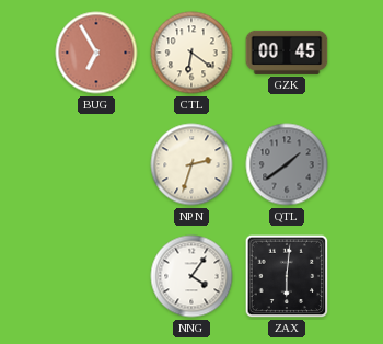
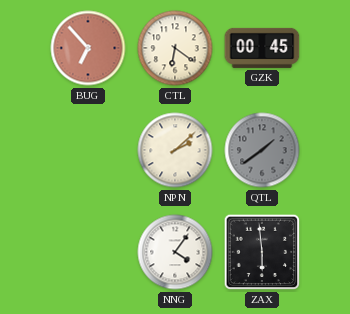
BUG: 6:55 -> 6:53
NPN: 2:33 -> 2:08
ZAX: 6:01 -> 5:59
